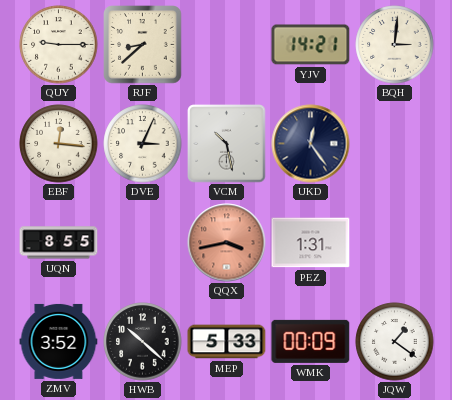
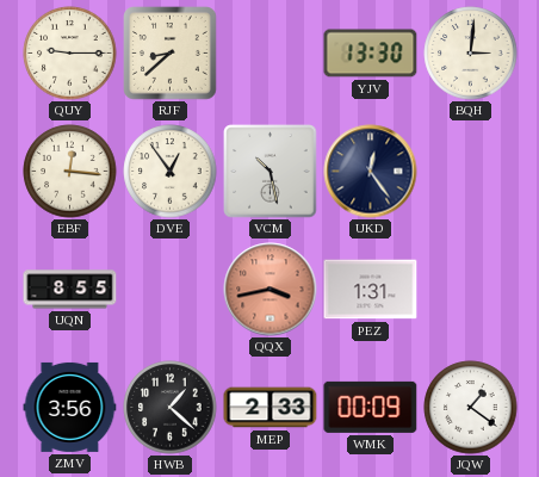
YJV: 14:21 -> 13:30
DVE: 3:04 -> 12:54
ZMV: 3:52 -> 3:56
HWB: 10:22 -> 1:22
MEP: 5:33 -> 2:33
